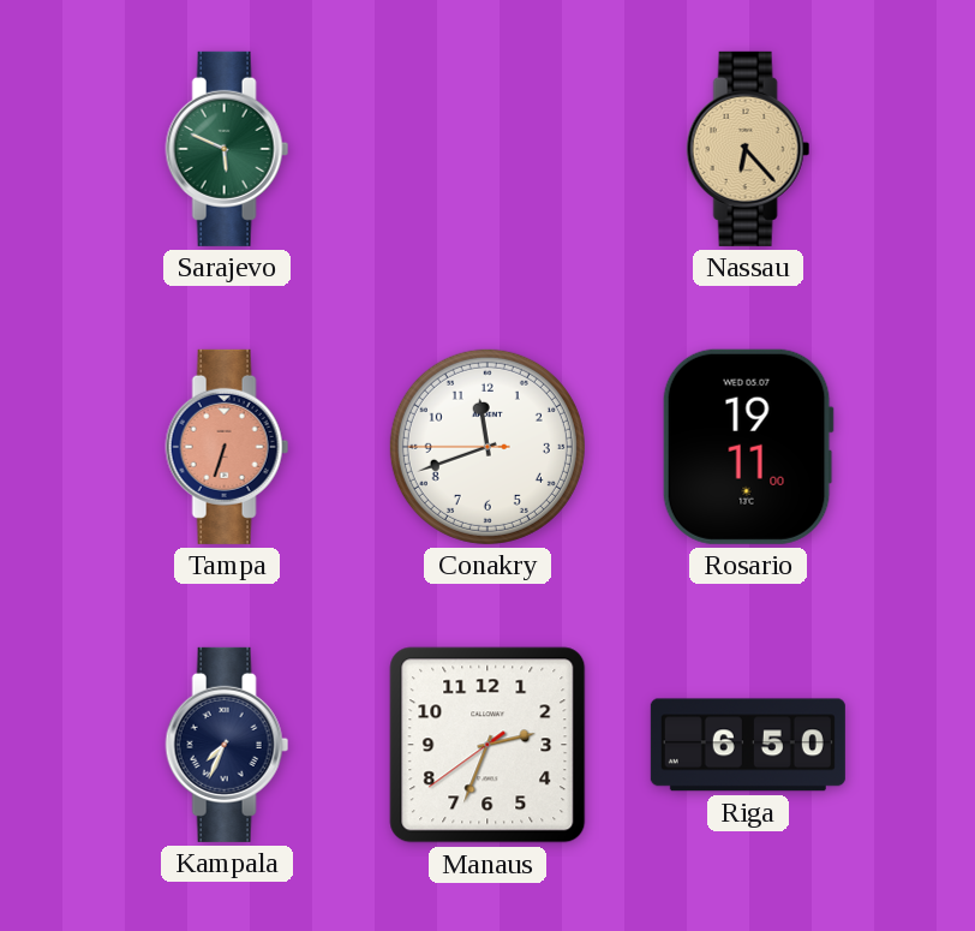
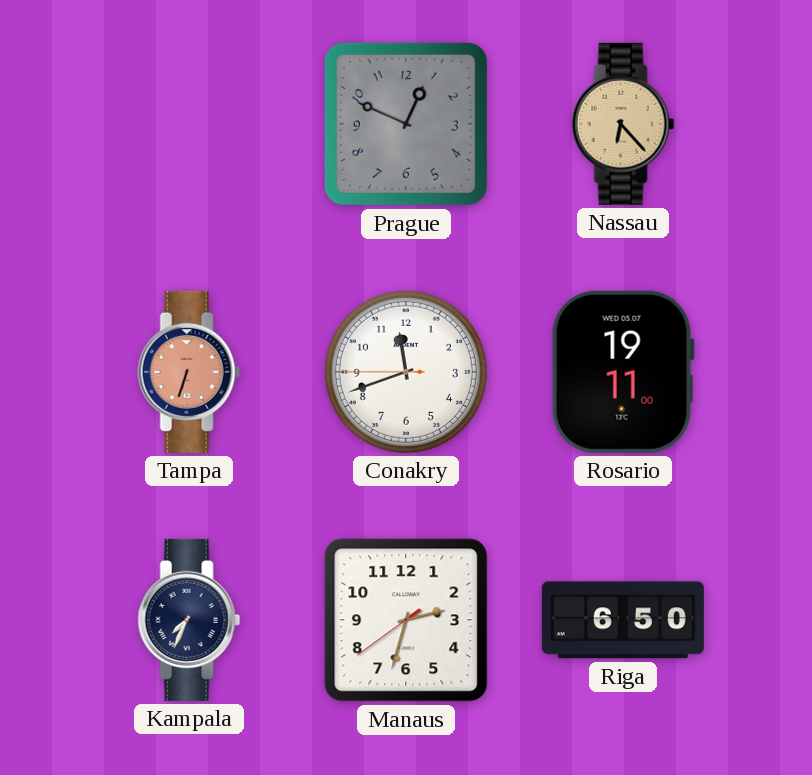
Sarajevo: 5:49 -> none
Prague: none -> 12:49
Manaus: 2:33 -> 2:32
